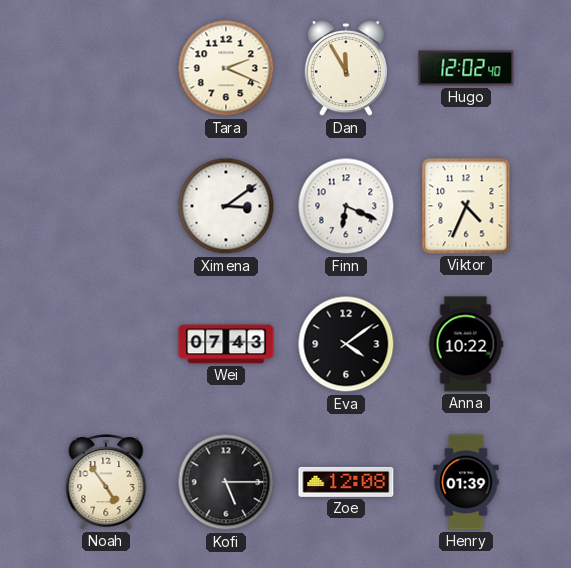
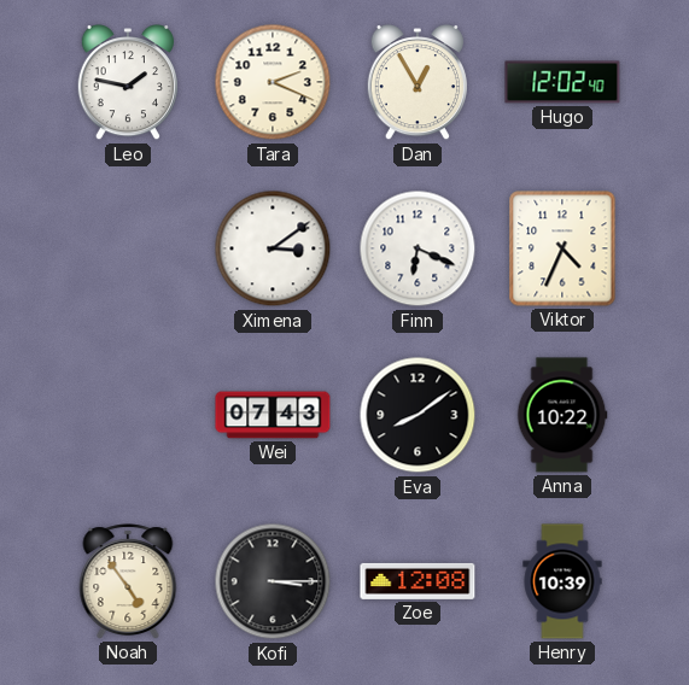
Leo: none -> 1:47
Dan: 11:55 -> 12:55
Eva: 4:09 -> 8:09
Kofi: 5:15 -> 3:15
Henry: 01:39 -> 10:39
